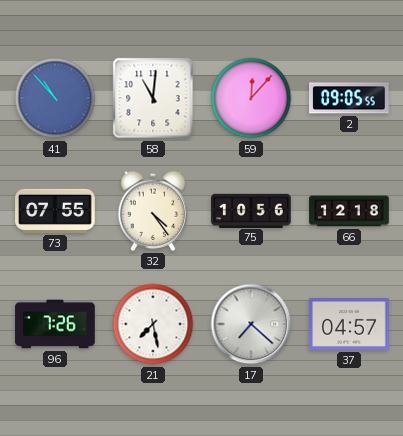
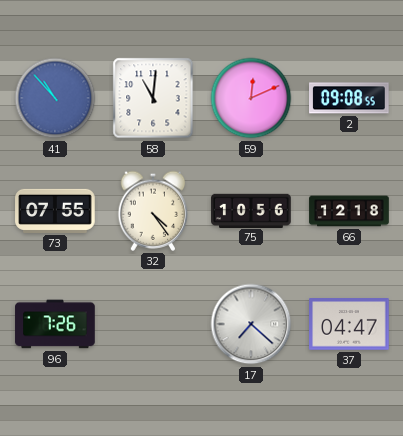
59: 12:07 -> 12:11
2: 09:05 -> 09:08
21: 7:28 -> none
37: 04:57 -> 04:47
